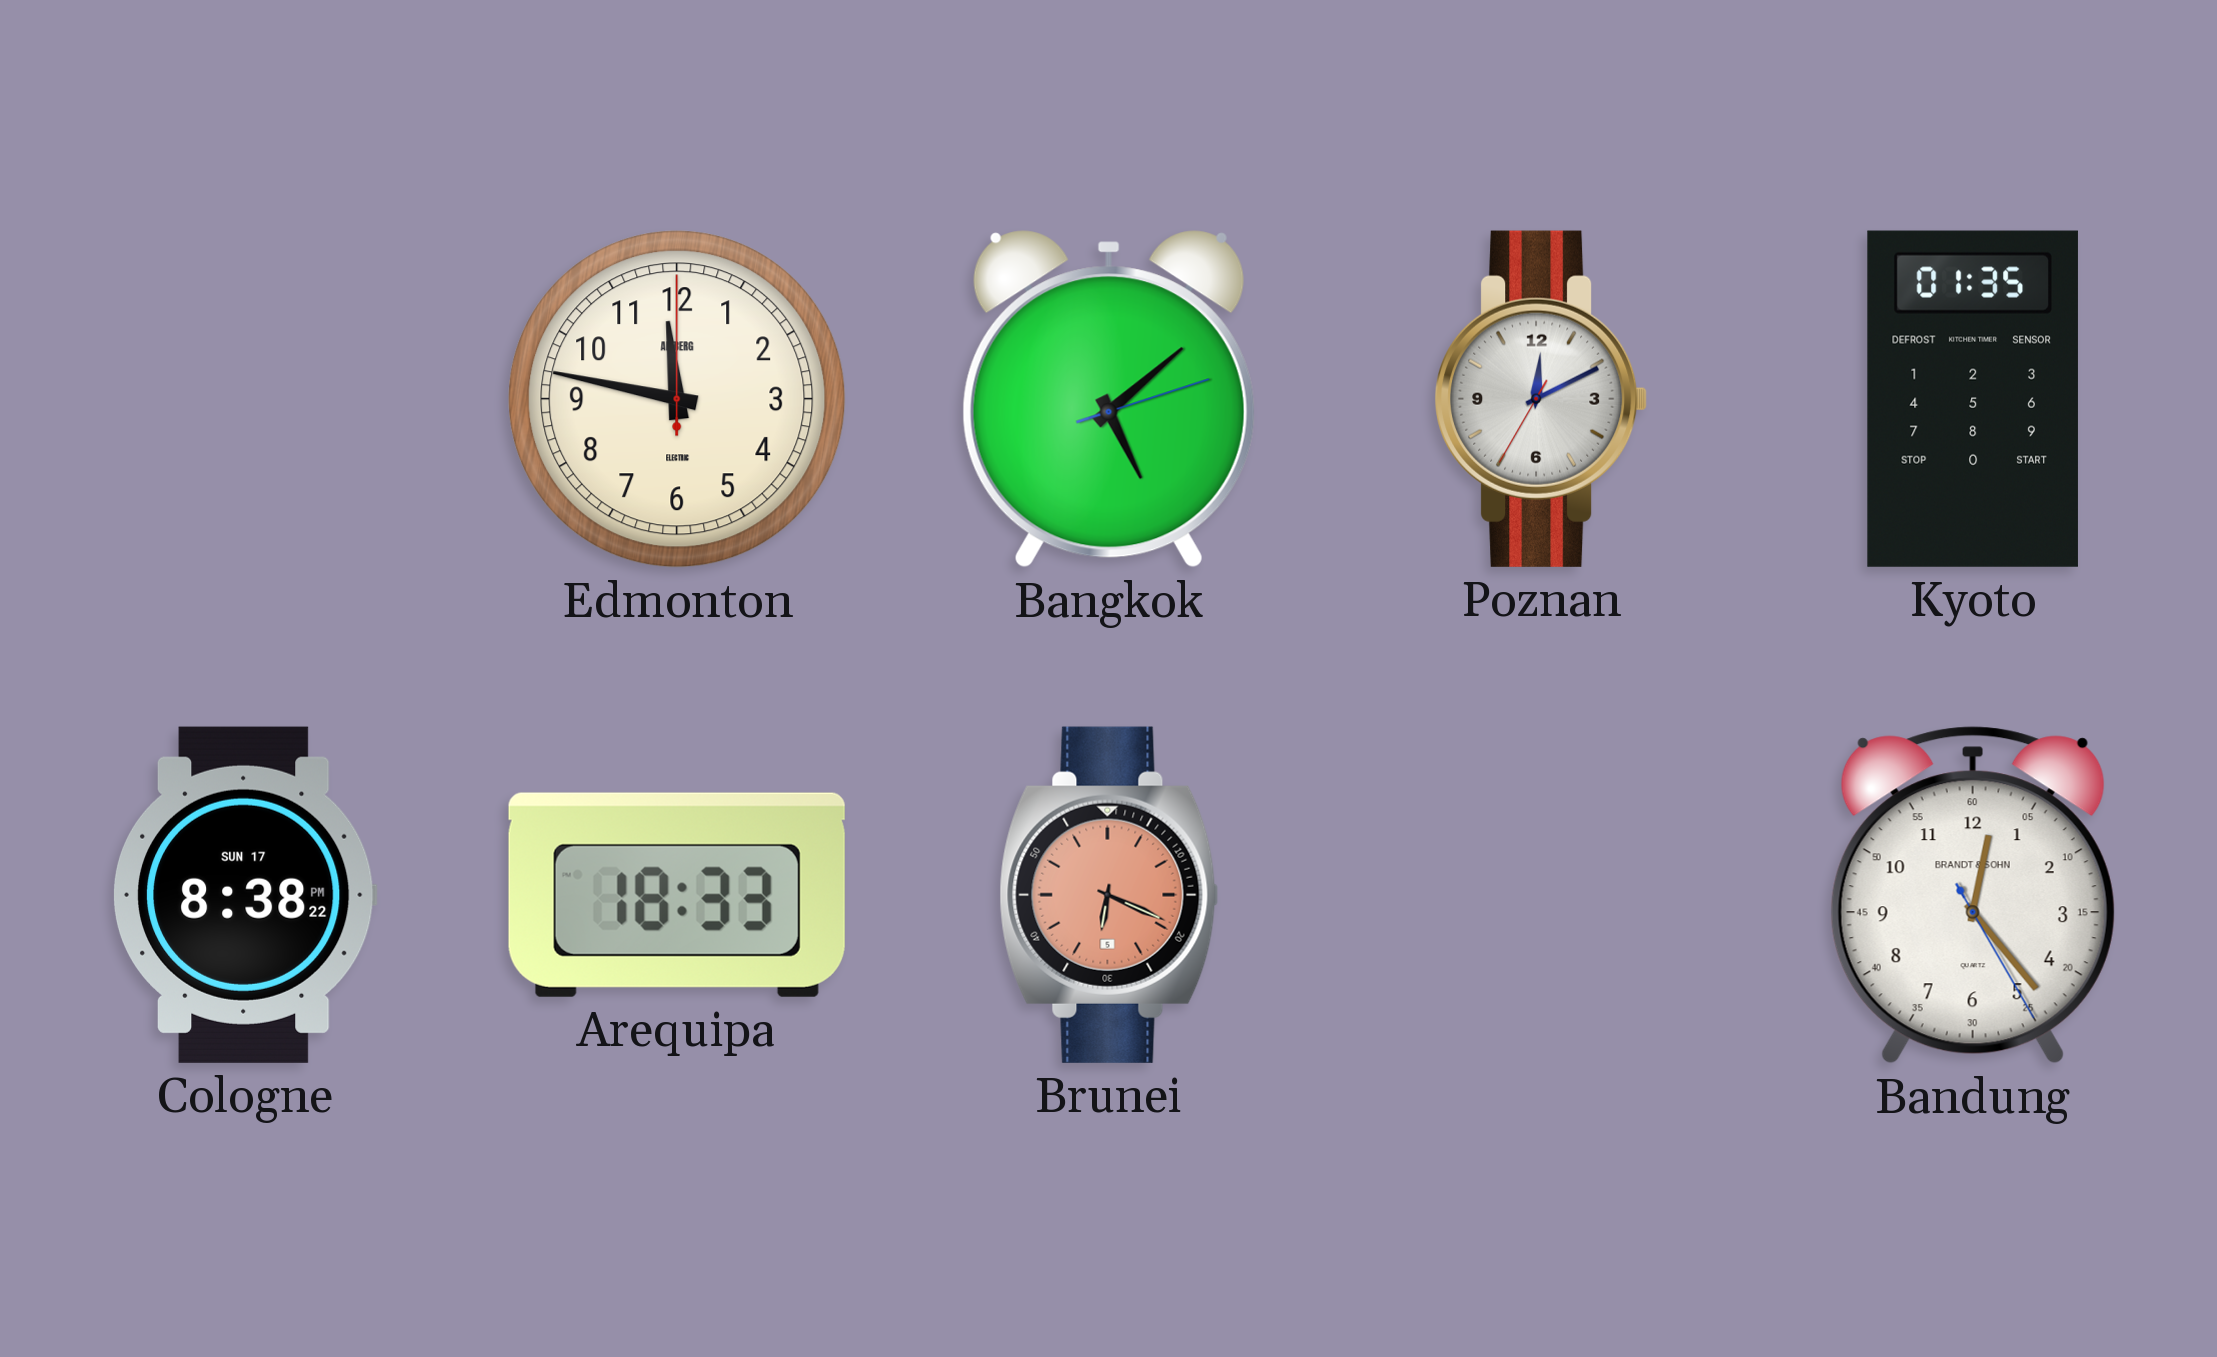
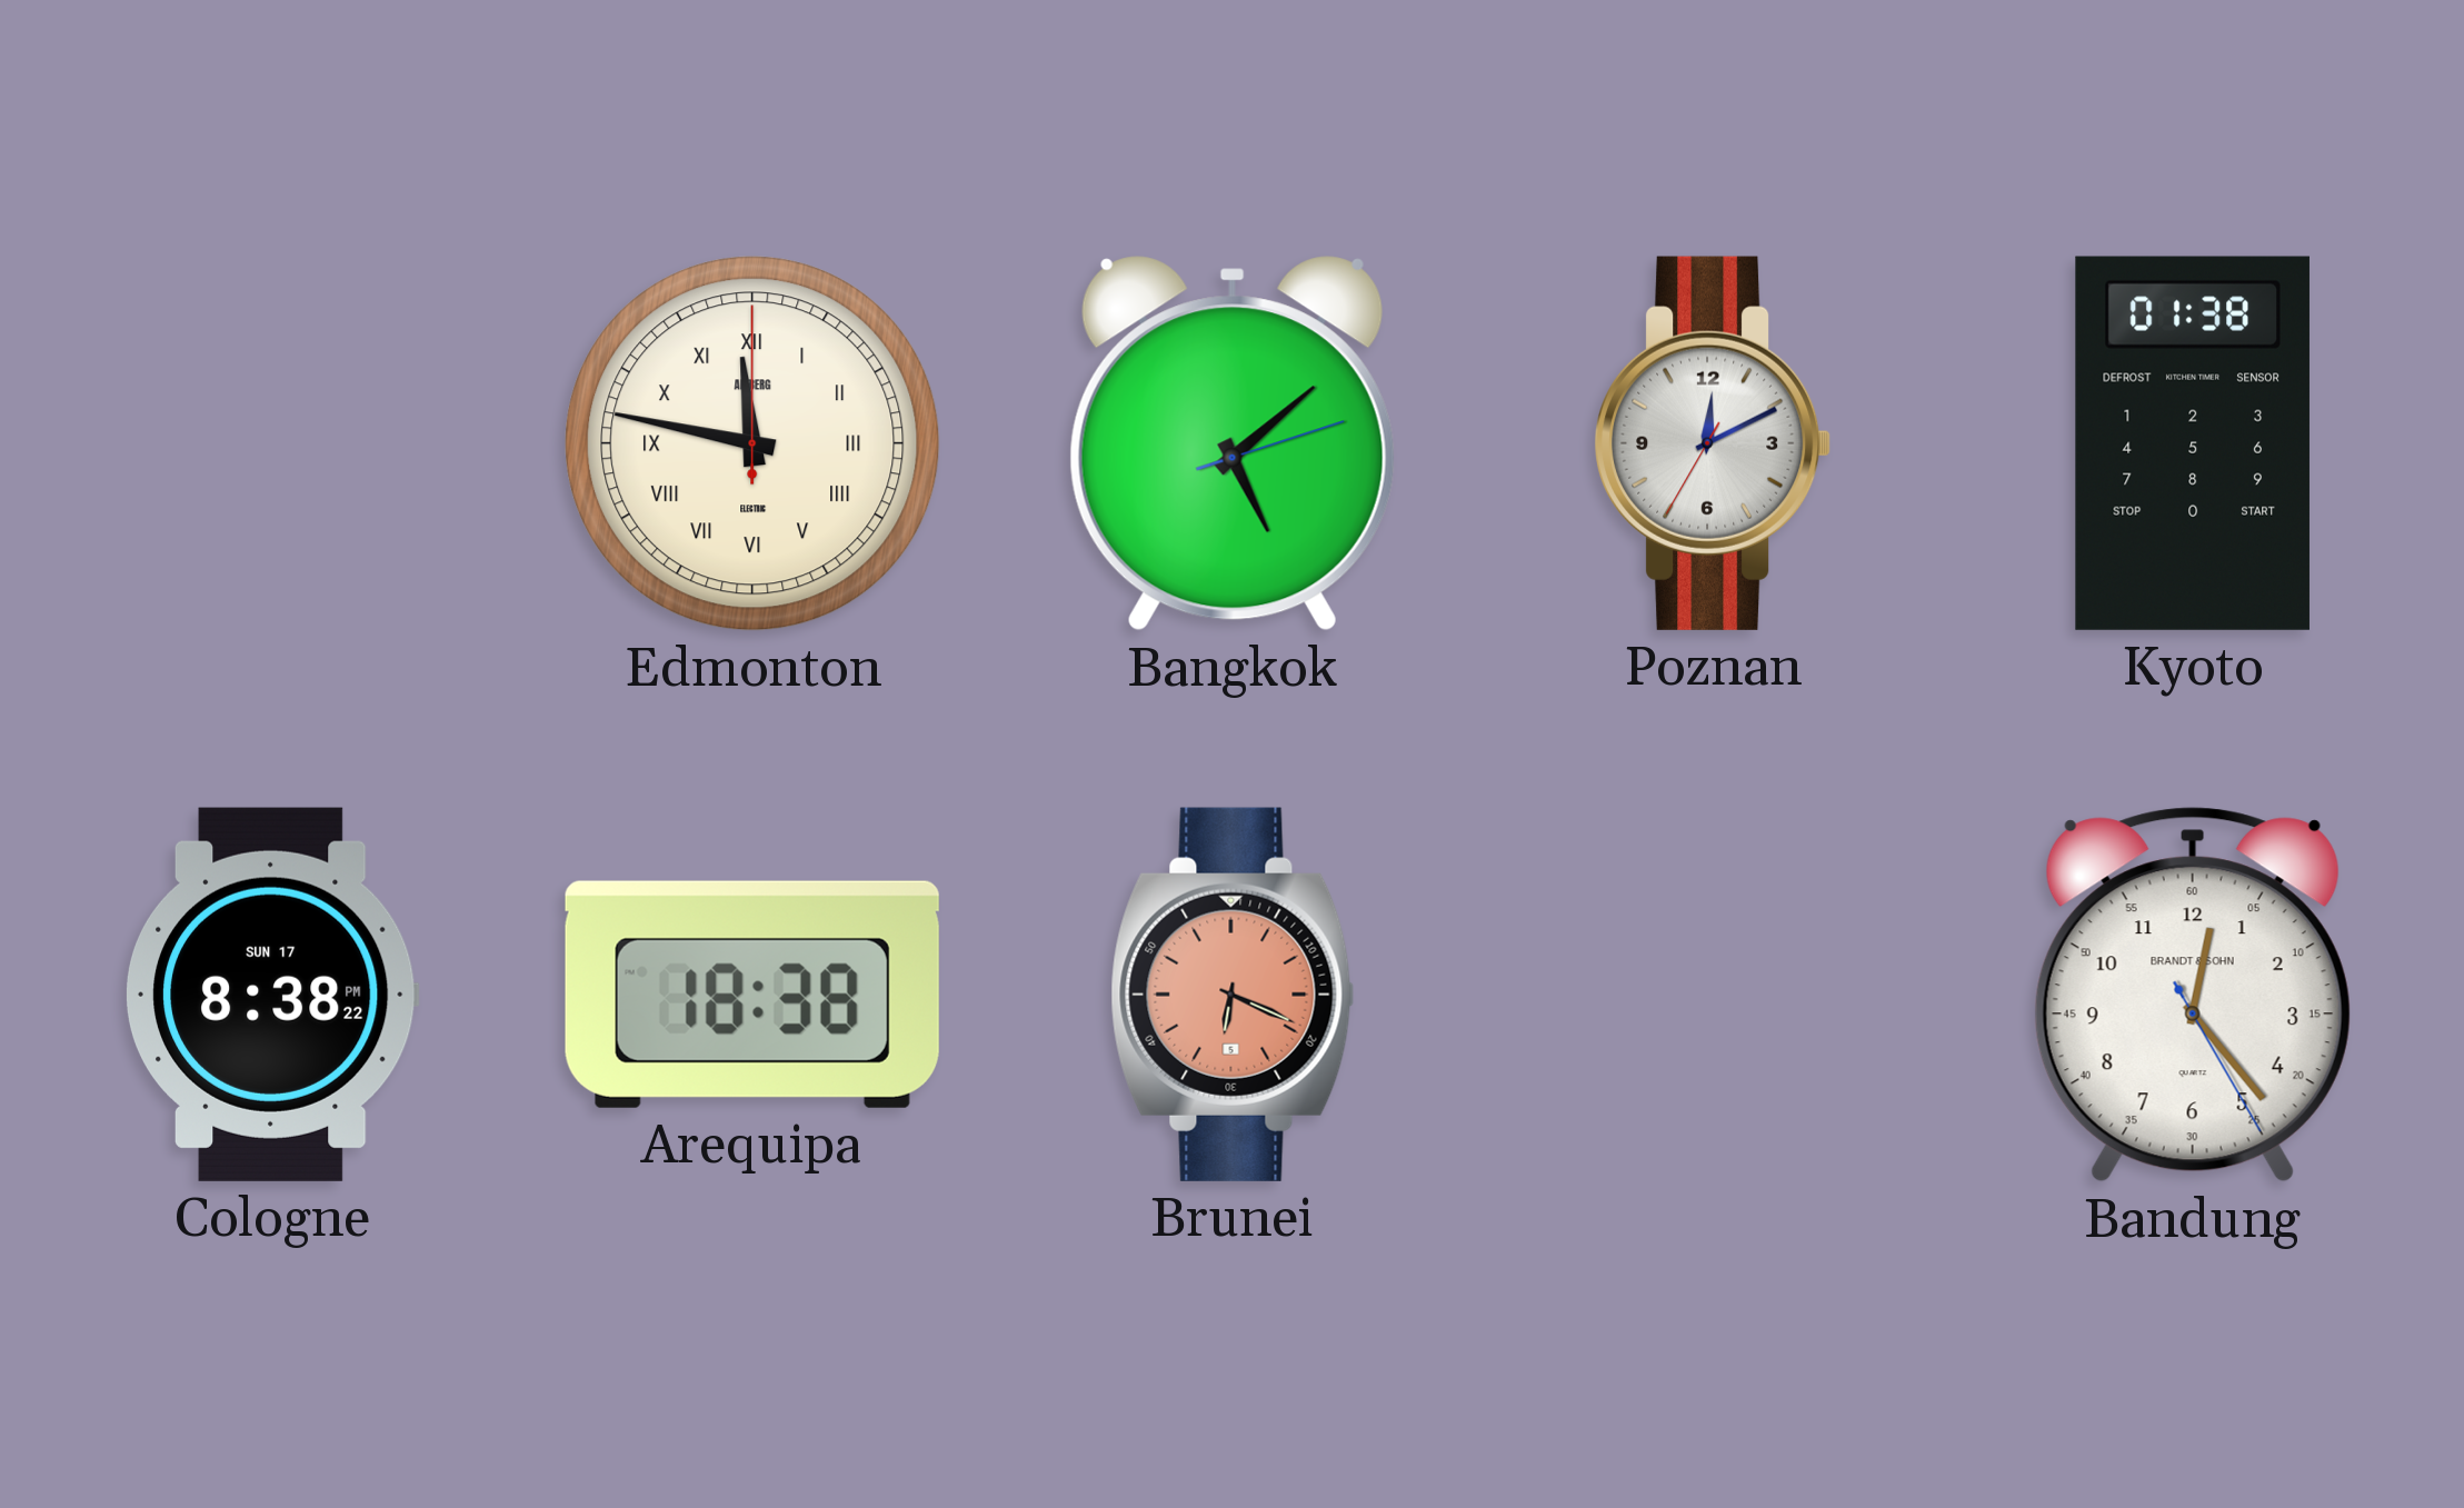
Edmonton numerals: Arabic -> Roman
Kyoto: 01:35 -> 01:38
Arequipa: 18:33 -> 18:38
